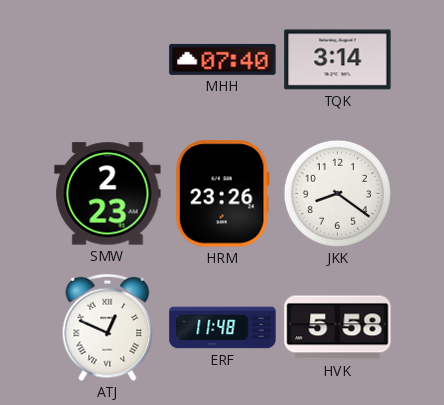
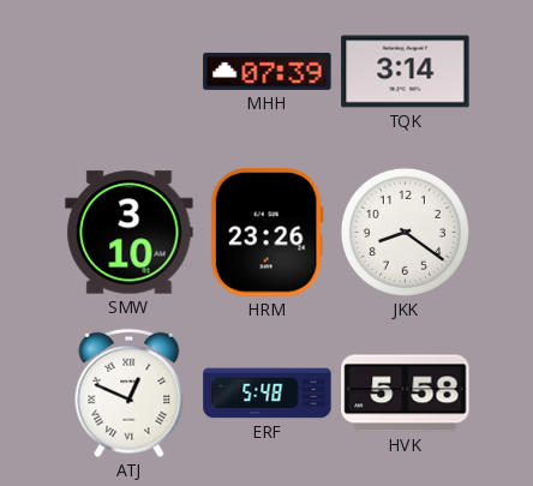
MHH: 07:40 -> 07:39
SMW: 2:23 -> 3:10
ERF: 11:48 -> 5:48
